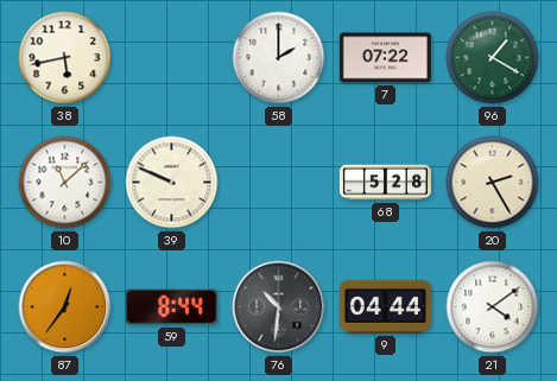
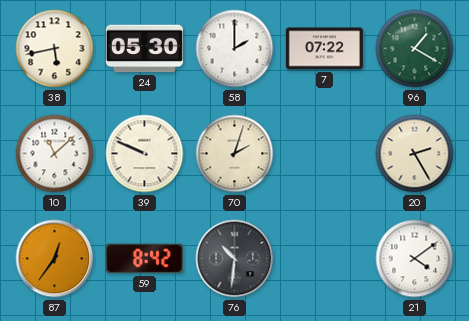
24: none -> 05:30
70: none -> 2:03
68: 5:28 -> none
59: 8:44 -> 8:42
9: 04:44 -> none
